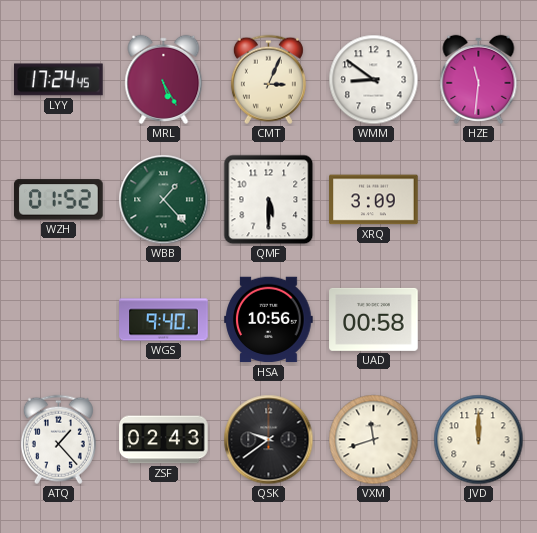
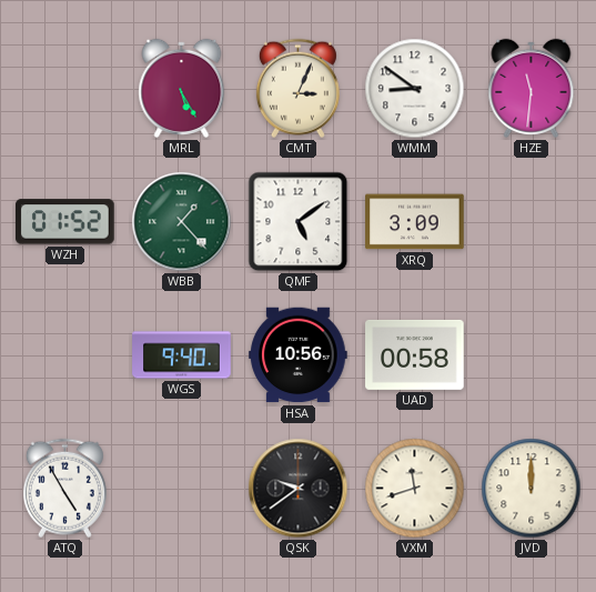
LYY: 17:24 -> none
QMF: 5:30 -> 5:09
ATQ: 1:23 -> 4:55
ZSF: 02:43 -> none
